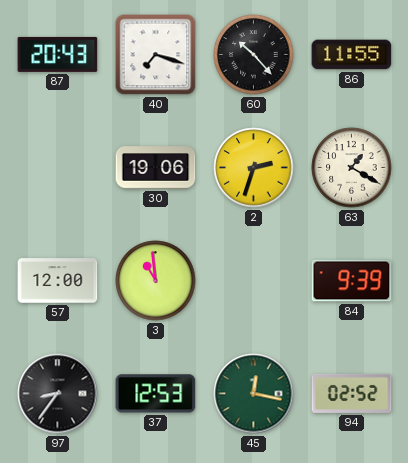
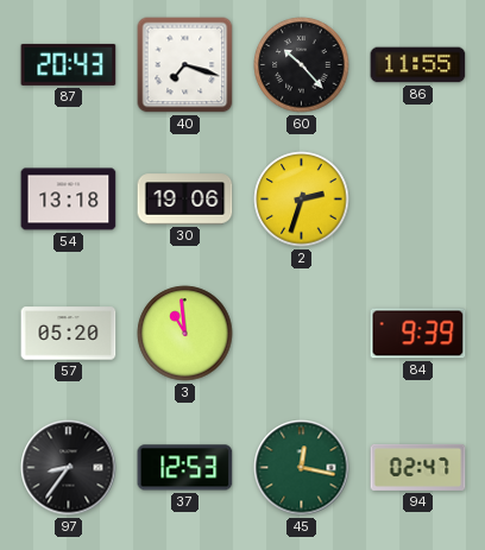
54: none -> 13:18
63: 1:20 -> none
57: 12:00 -> 05:20
94: 02:52 -> 02:47
